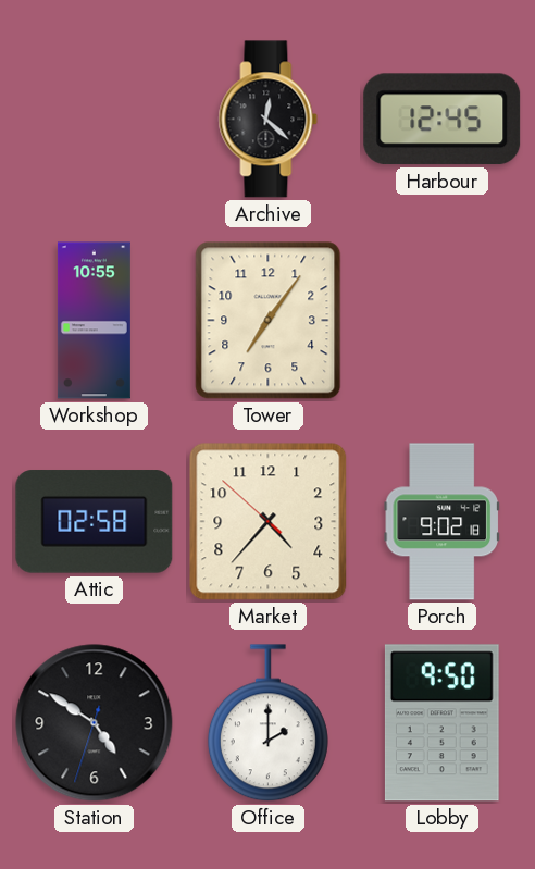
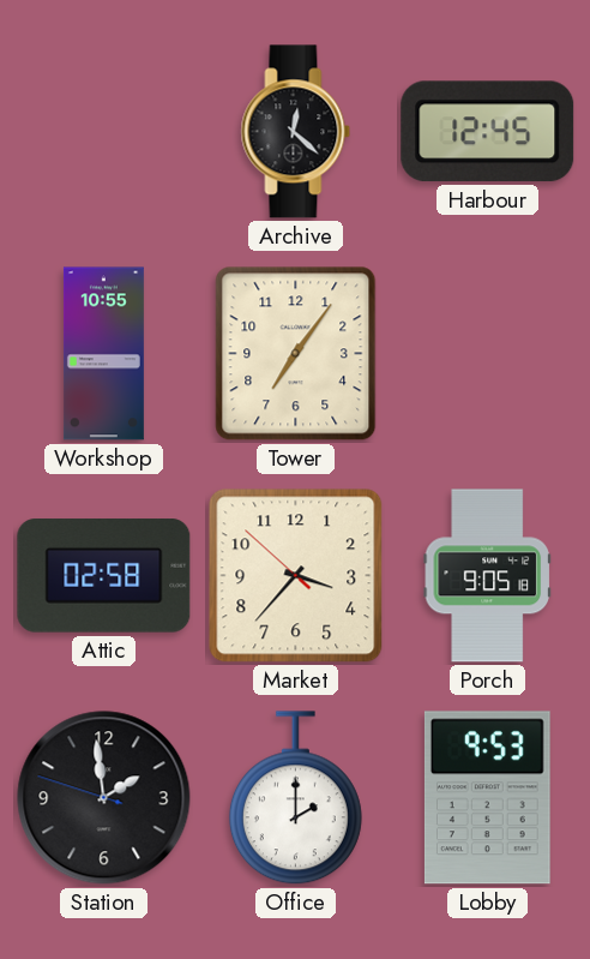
Market: 4:36 -> 3:36
Porch: 9:02 -> 9:05
Station: 4:50 -> 1:58
Lobby: 9:50 -> 9:53
